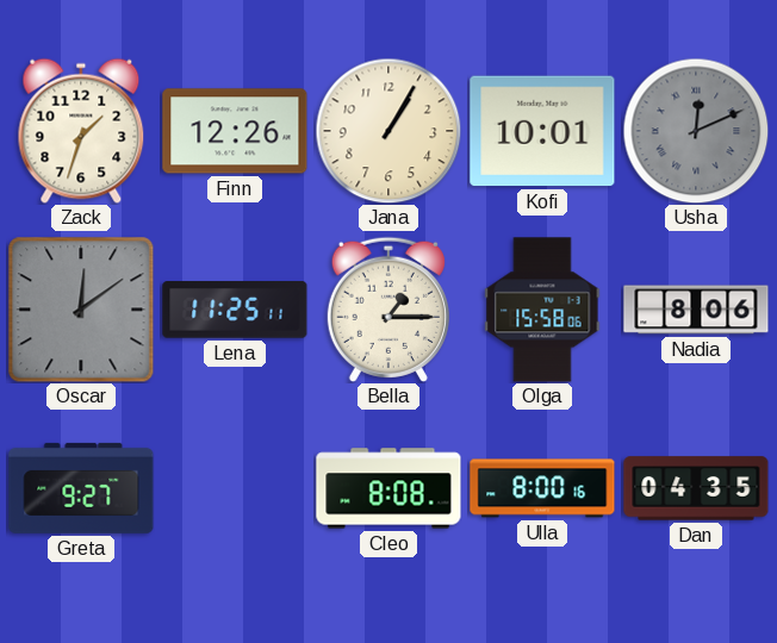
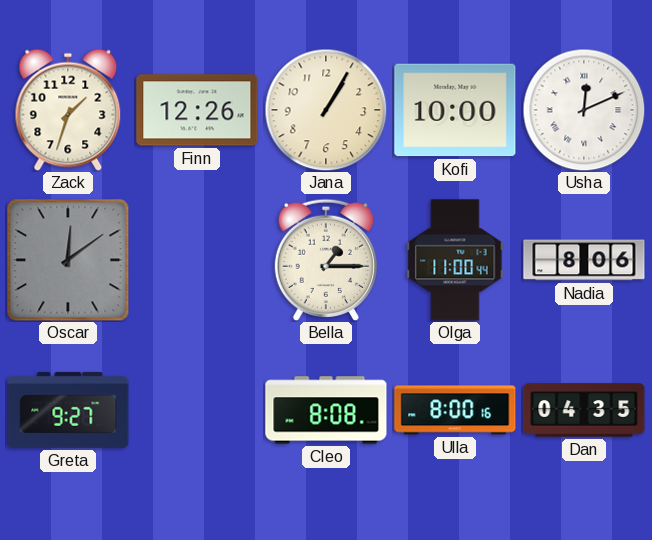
Kofi: 10:01 -> 10:00
Usha dial: grey -> white
Lena: 11:25 -> none
Olga: 15:58 -> 11:00
